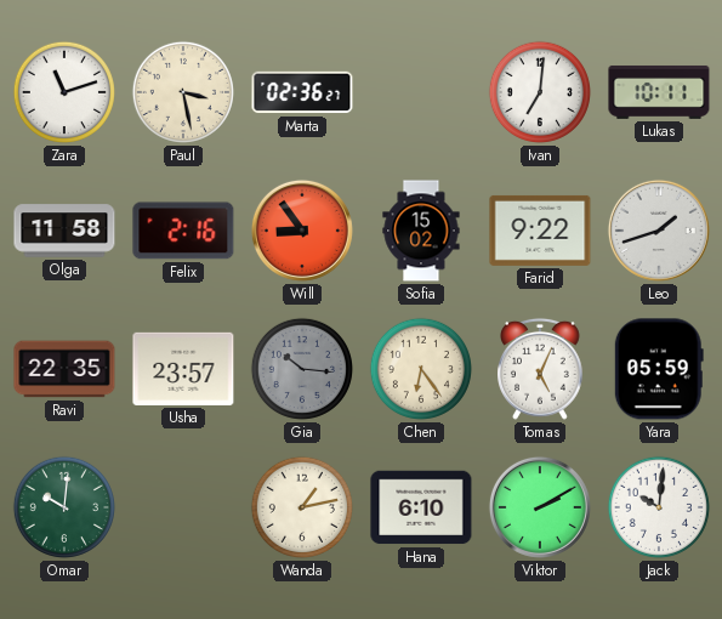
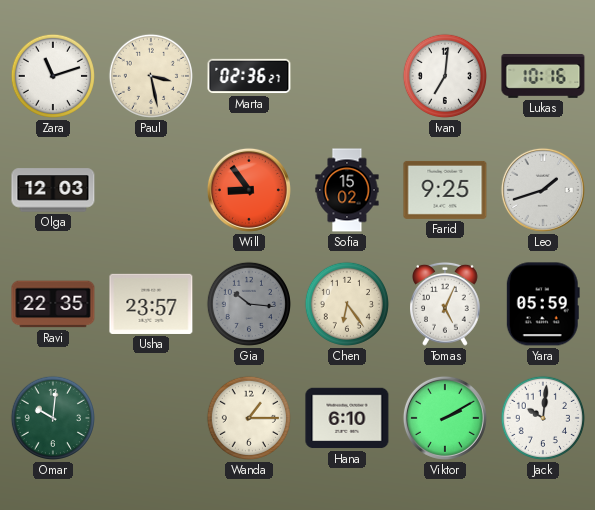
Lukas: 10:11 -> 10:16
Olga: 11:58 -> 12:03
Felix: 2:16 -> none
Farid: 9:22 -> 9:25
Wanda: 1:13 -> 1:15
